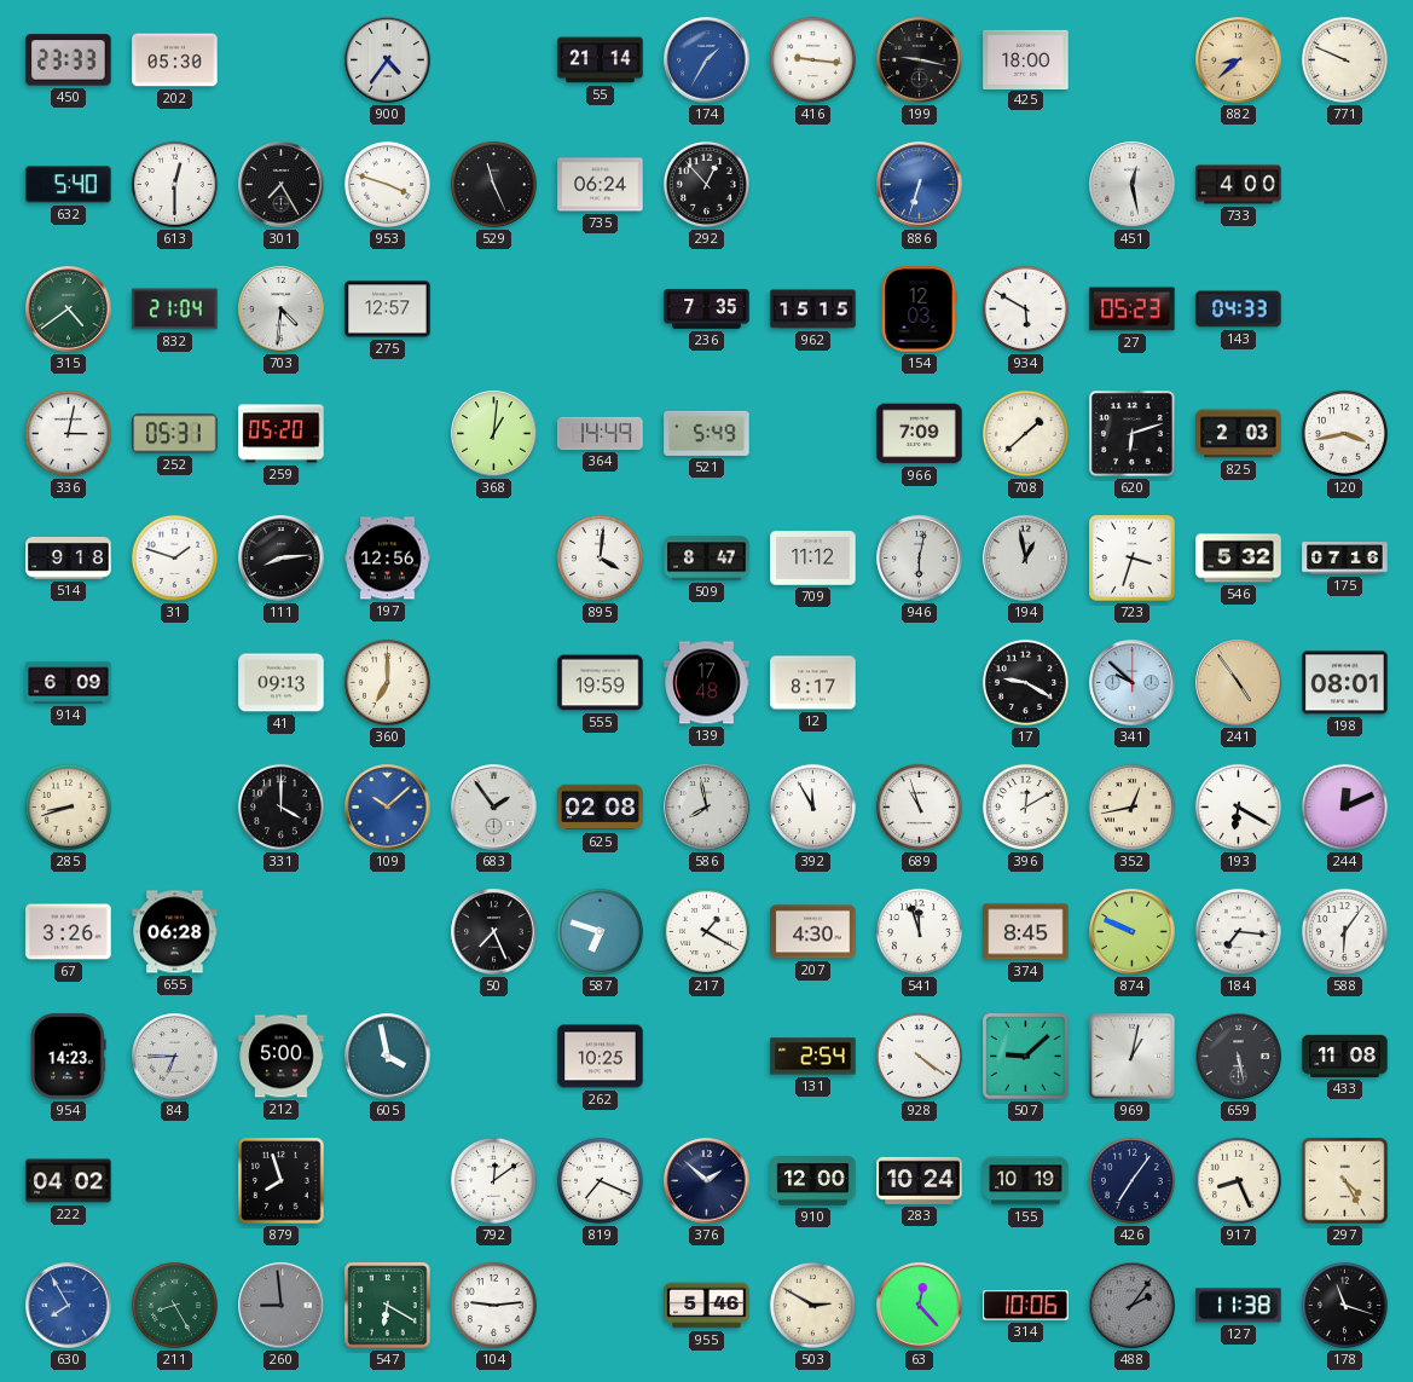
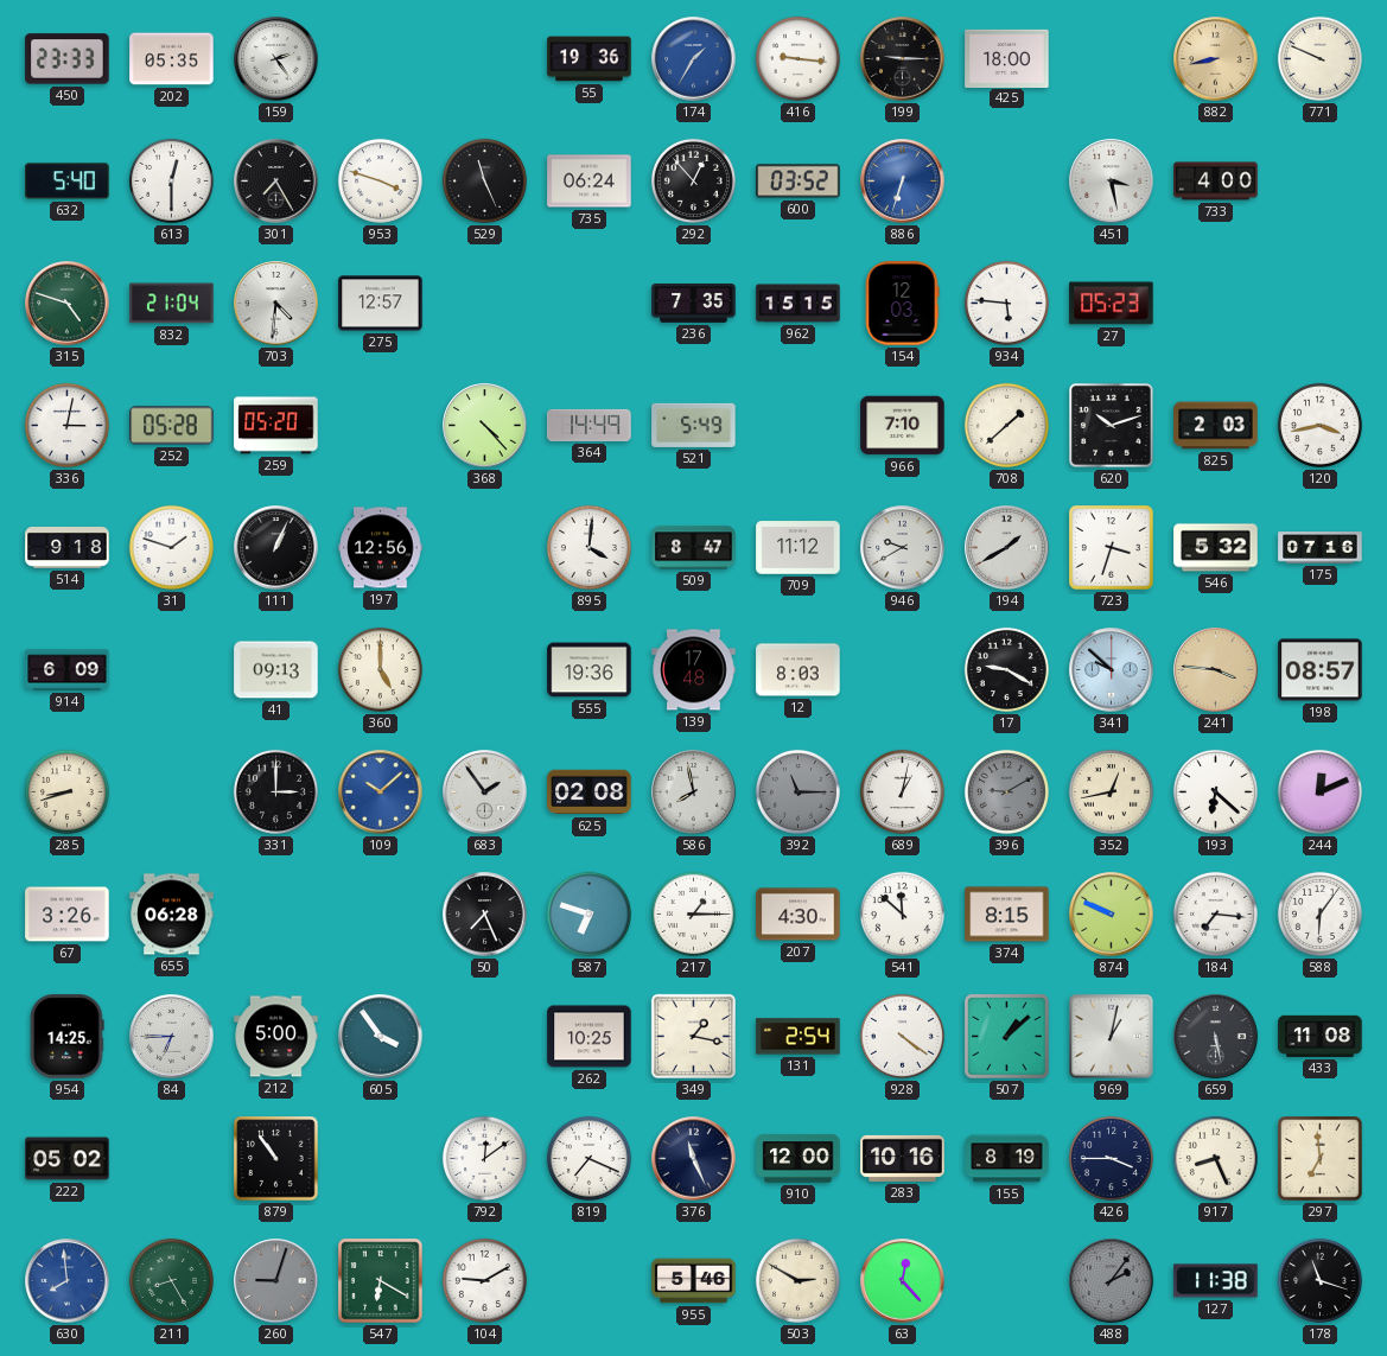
202: 05:30 -> 05:35
159: none -> 2:24
900: 4:36 -> none
55: 21:14 -> 19:36
199: 9:17 -> 9:15
882: 8:38 -> 8:43
600: none -> 03:52
451: 12:28 -> 3:28
315: 4:39 -> 4:48
934: 5:50 -> 5:46
143: 04:33 -> none
252: 05:31 -> 05:28
368: 1:01 -> 4:23
966: 7:09 -> 7:10
620: 6:12 -> 10:12
111: 8:14 -> 1:04
946: 6:02 -> 9:40
194: 12:58 -> 1:40
360: 7:00 -> 5:00
555: 19:59 -> 19:36
12: 8:17 -> 8:03
241: 4:54 -> 3:46
198: 08:01 -> 08:57
331: 4:00 -> 3:00
392: 11:55 -> 11:15
392 dial: white -> grey
689: 10:57 -> 1:02
396: 12:10 -> 9:10
396 dial: white -> grey
193: 6:20 -> 6:22
217: 1:20 -> 1:15
541: 11:57 -> 11:52
374: 8:45 -> 8:15
954: 14:23 -> 14:25
605: 3:58 -> 3:54
349: none -> 1:17
507: 9:08 -> 1:08
222: 04:02 -> 05:02
879: 7:57 -> 10:54
376: 1:52 -> 11:26
283: 10:24 -> 10:16
155: 10:19 -> 8:19
426: 7:06 -> 3:45
297: 4:25 -> 6:59
630: 7:55 -> 7:59
260: 8:59 -> 9:03
104: 9:14 -> 9:10
314: 10:06 -> none
